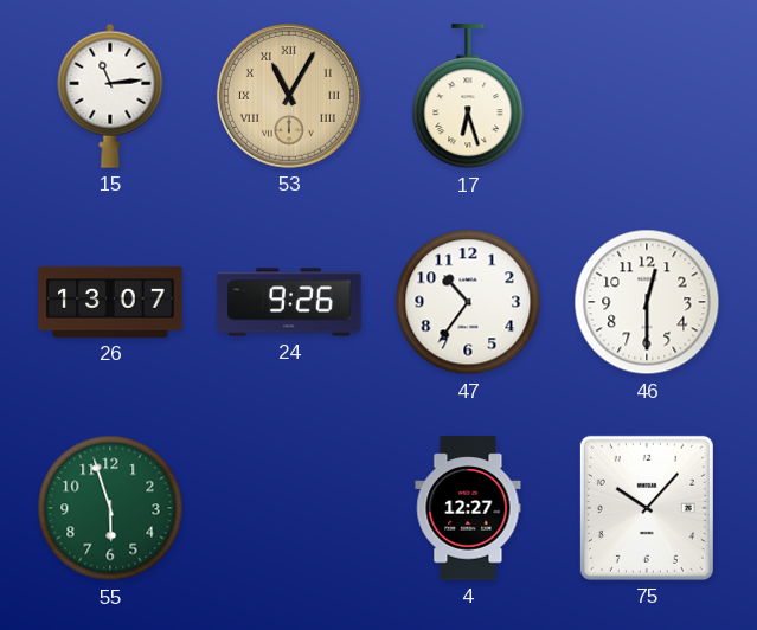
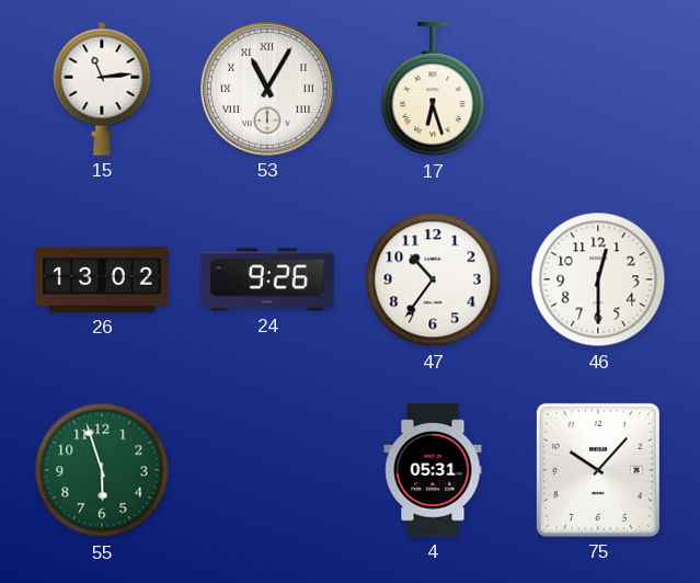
53 dial: champagne -> white
26: 13:07 -> 13:02
4: 12:27 -> 05:31
